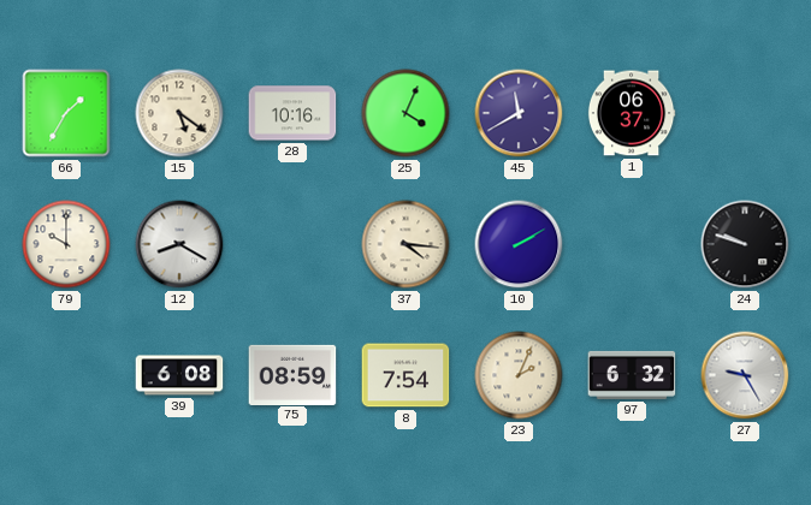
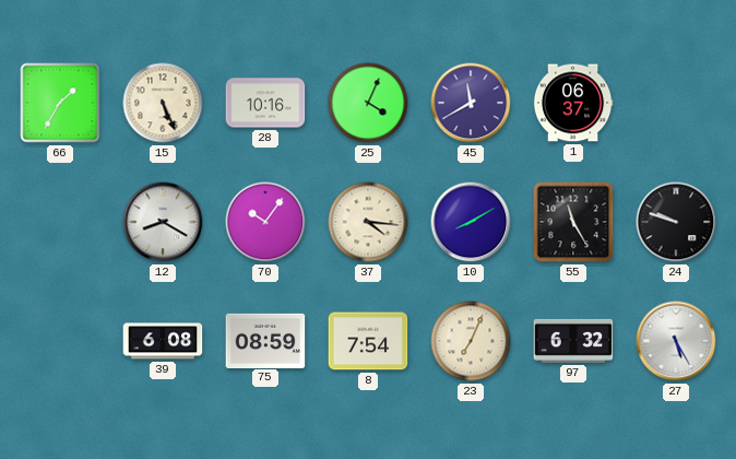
15: 5:21 -> 5:26
79: 10:00 -> none
70: none -> 10:06
10: 2:10 -> 8:10
55: none -> 11:25
23: 2:04 -> 7:04
27: 9:25 -> 5:25
